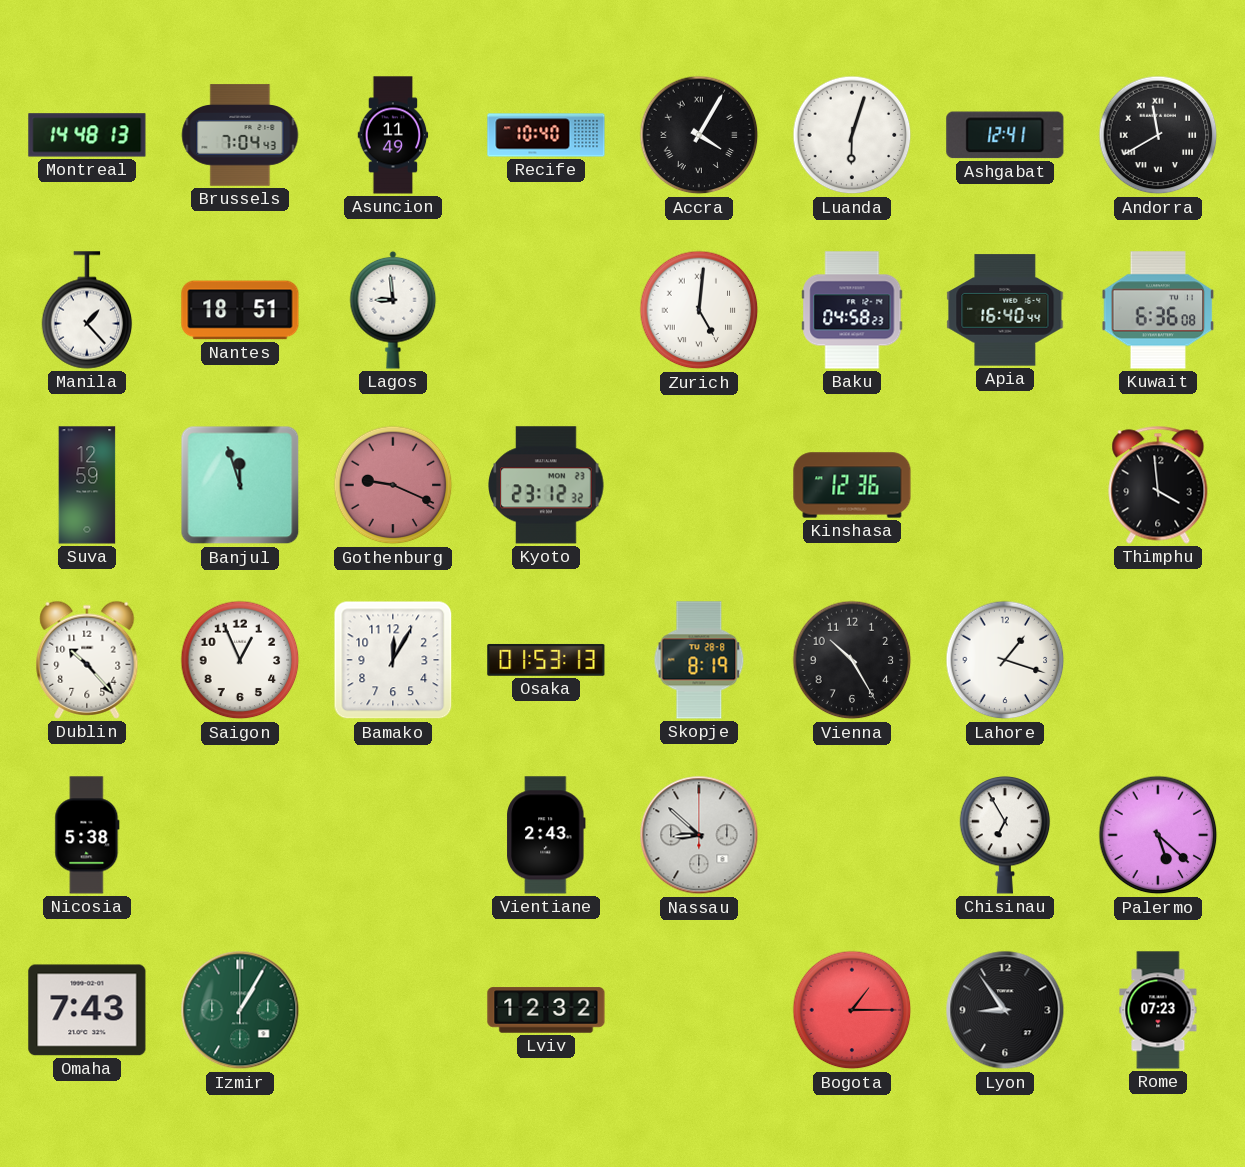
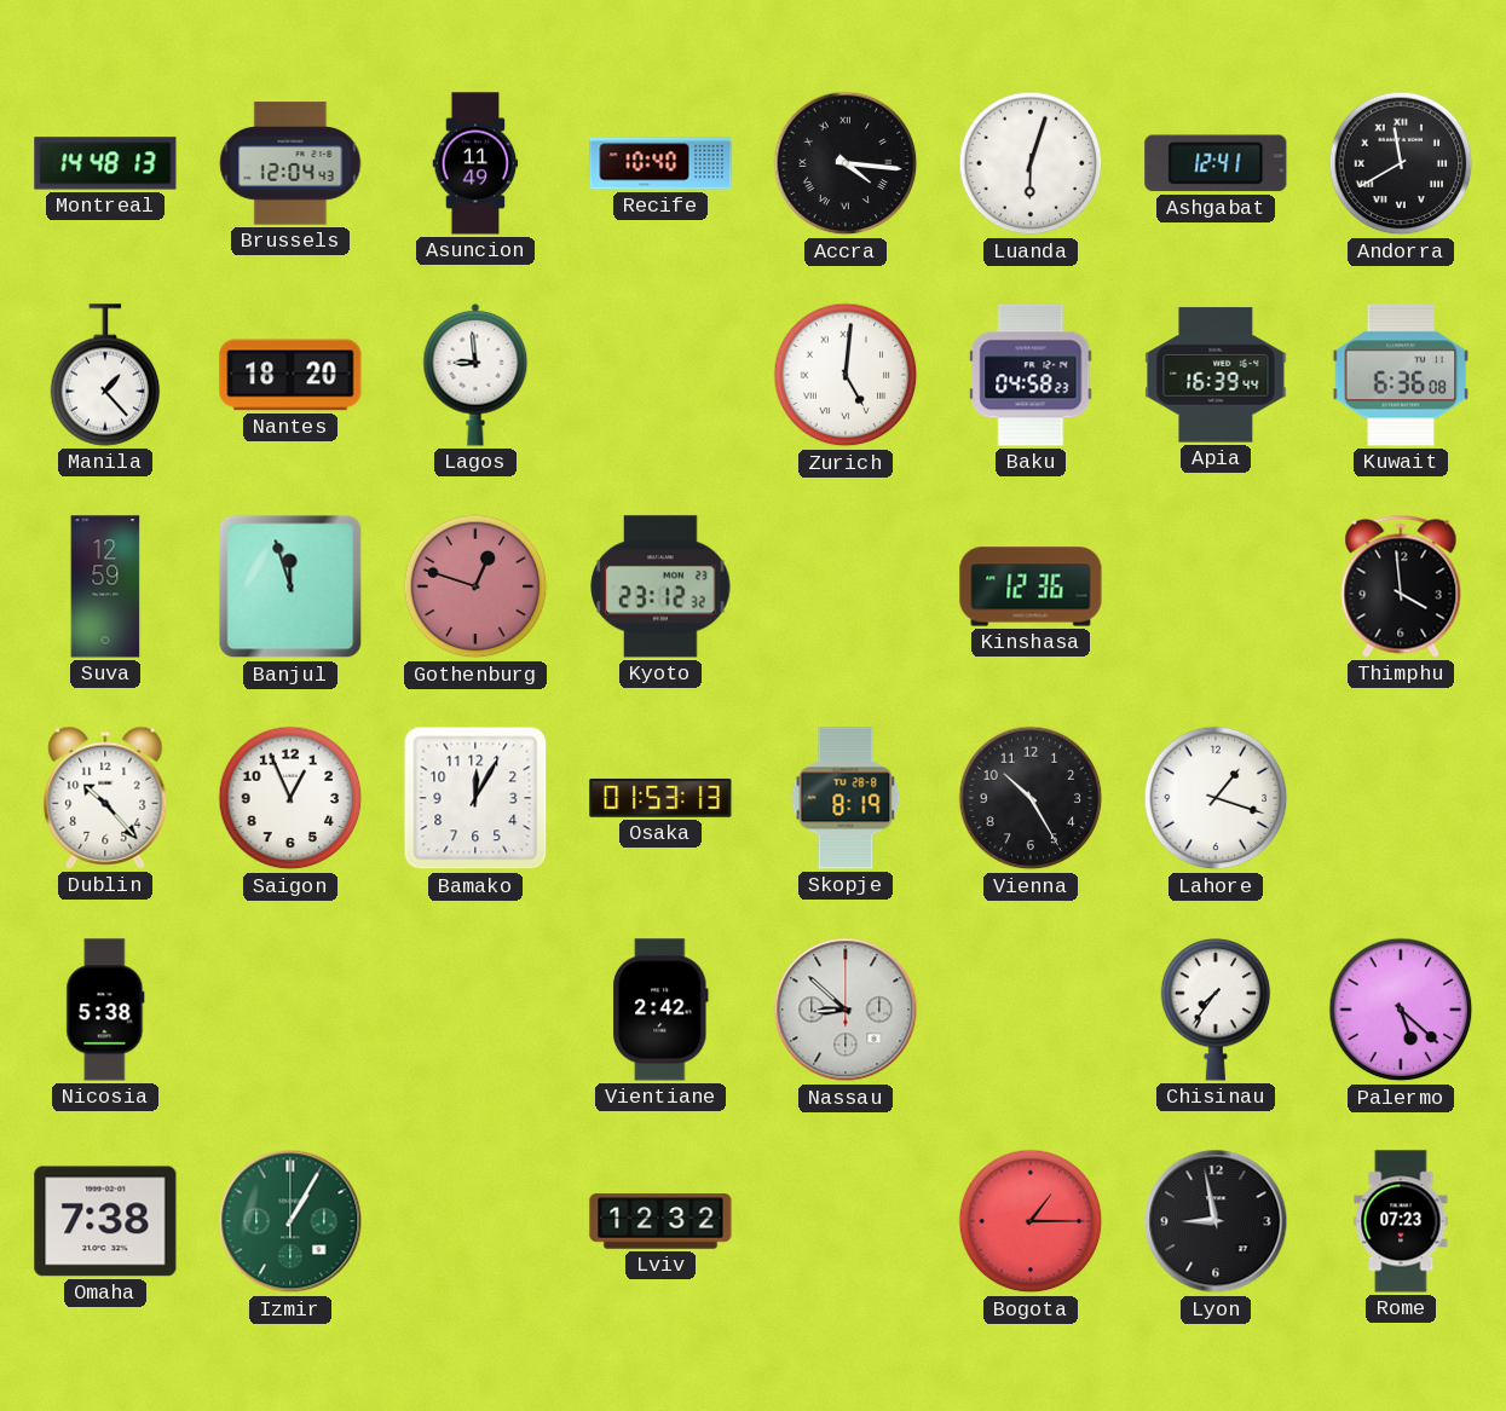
Brussels: 7:04 -> 12:04
Accra: 4:05 -> 4:16
Nantes: 18:51 -> 18:20
Apia: 16:40 -> 16:39
Gothenburg: 9:19 -> 12:48
Vientiane: 2:43 -> 2:42
Chisinau: 6:55 -> 7:36
Omaha: 7:43 -> 7:38
Lyon: 8:54 -> 8:58
